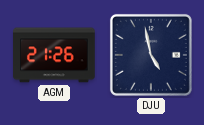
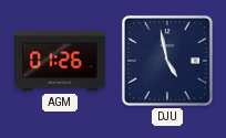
AGM: 21:26 -> 01:26
